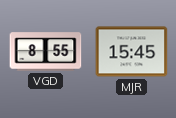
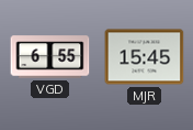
VGD: 8:55 -> 6:55
